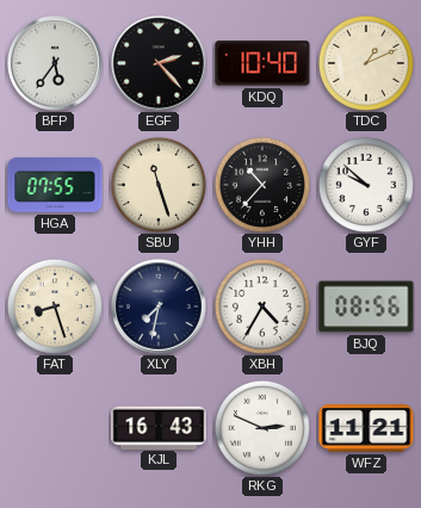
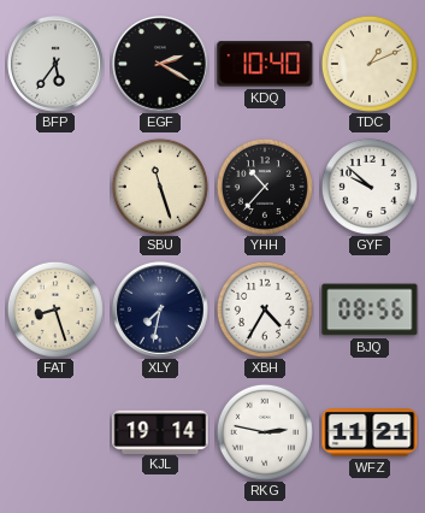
EGF: 2:23 -> 2:20
HGA: 07:55 -> none
KJL: 16:43 -> 19:14
RKG: 2:49 -> 2:47
